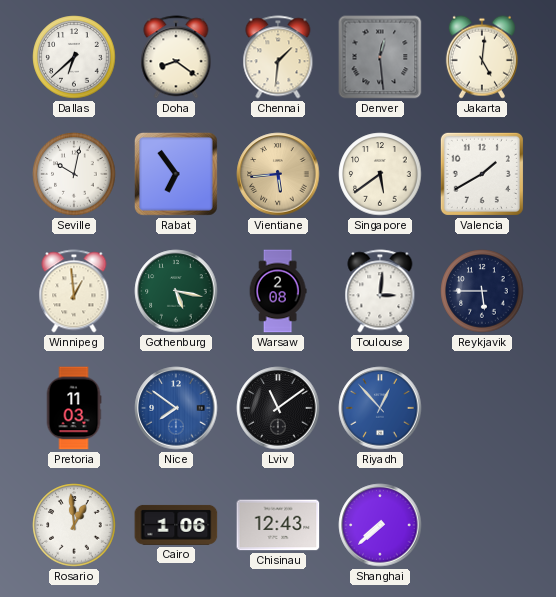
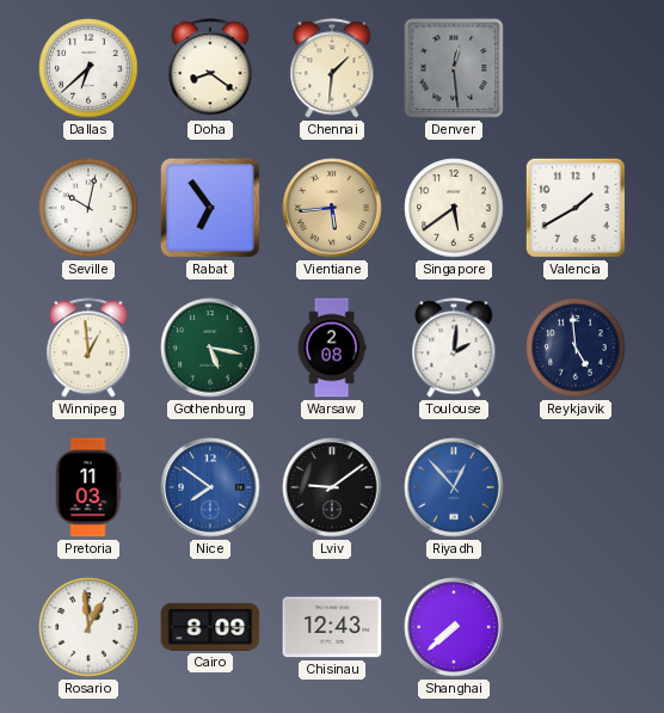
Jakarta: 5:01 -> none
Toulouse: 3:01 -> 2:01
Reykjavik: 5:45 -> 4:59
Lviv: 11:09 -> 9:09
Cairo: 1:06 -> 8:09
